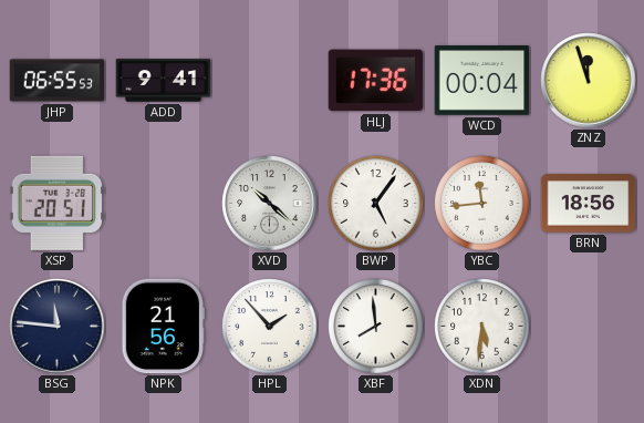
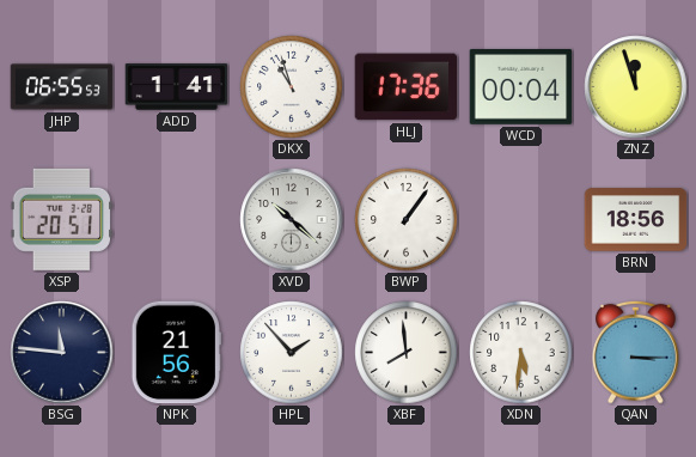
ADD: 9:41 -> 1:41
DKX: none -> 10:57
BWP: 5:06 -> 1:06
YBC: 11:44 -> none
QAN: none -> 3:15
